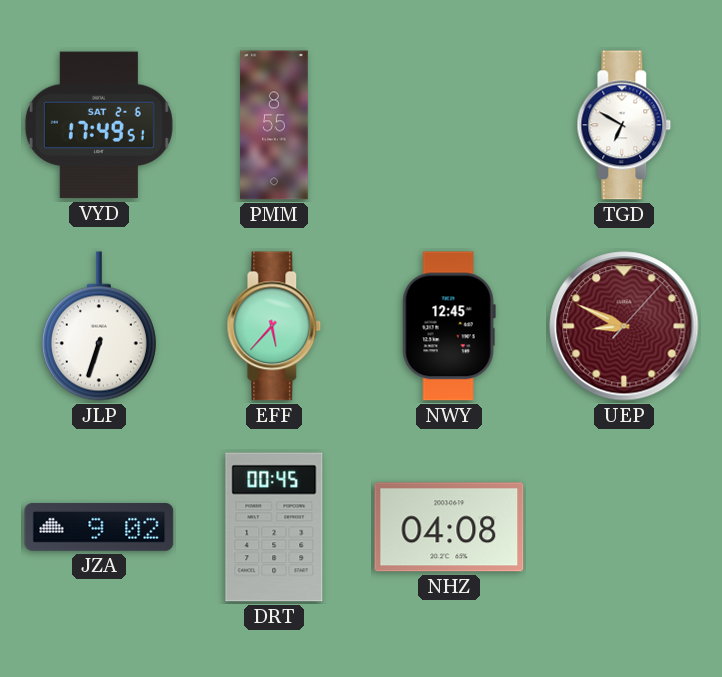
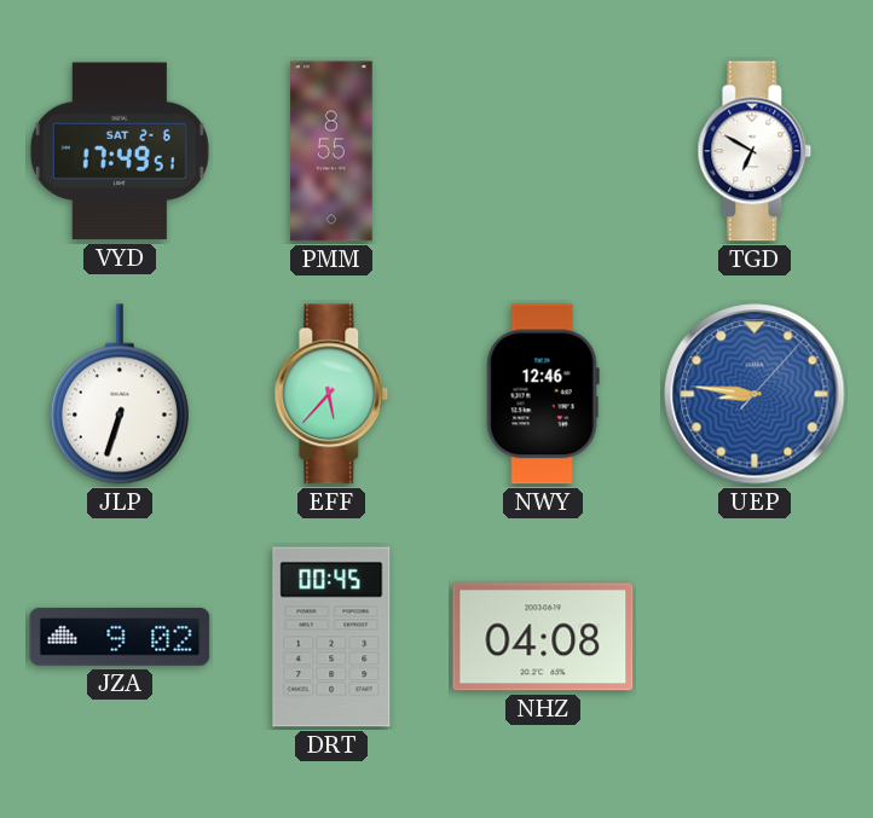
NWY: 12:45 -> 12:46
UEP: 8:49 -> 8:46
UEP dial: burgundy -> blue
